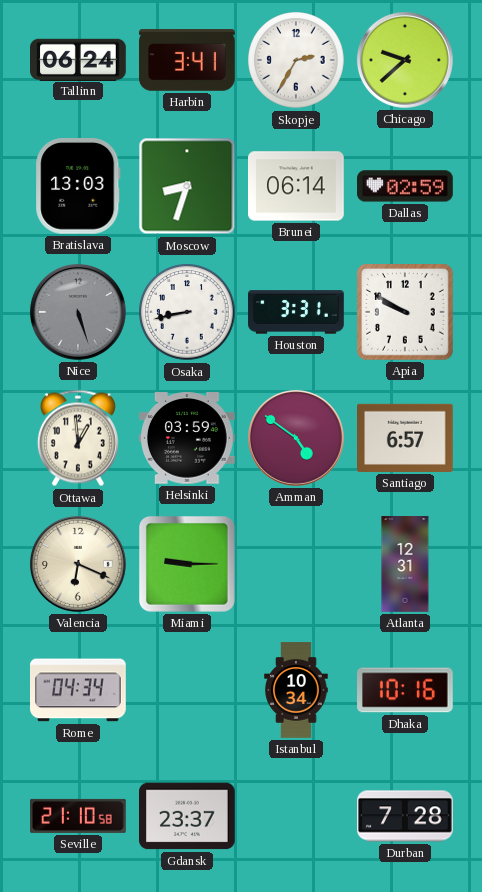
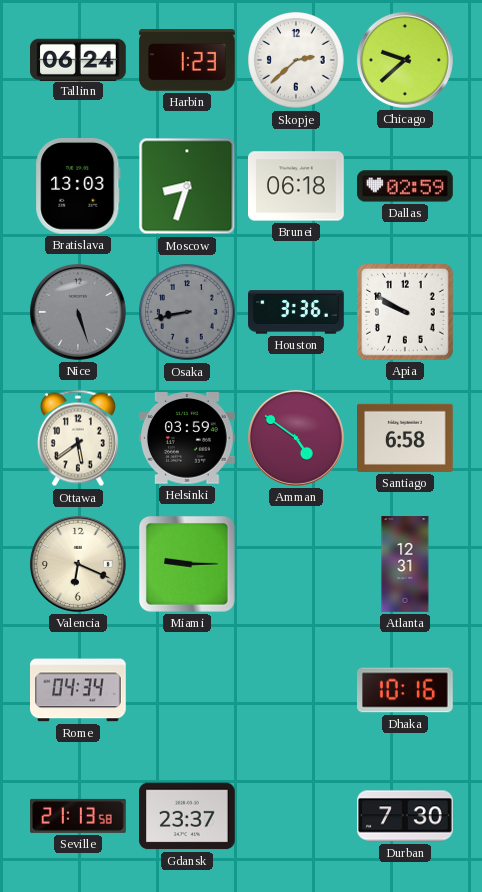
Harbin: 3:41 -> 1:23
Skopje: 2:35 -> 2:38
Brunei: 06:14 -> 06:18
Osaka dial: white -> grey
Houston: 3:31 -> 3:36
Ottawa: 12:59 -> 5:39
Santiago: 6:57 -> 6:58
Istanbul: 10:34 -> none
Seville: 21:10 -> 21:13
Durban: 7:28 -> 7:30
